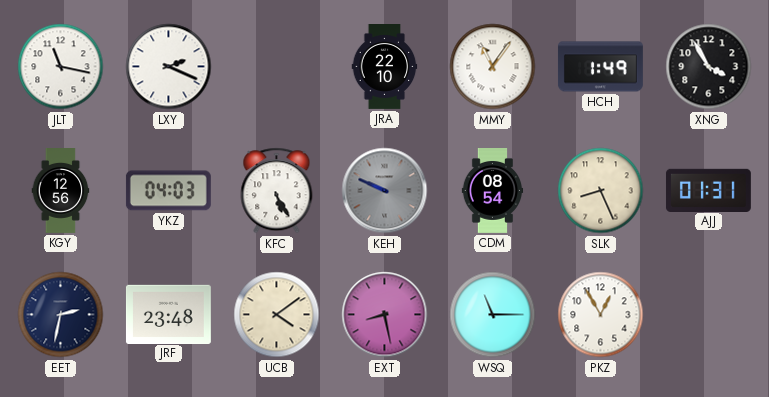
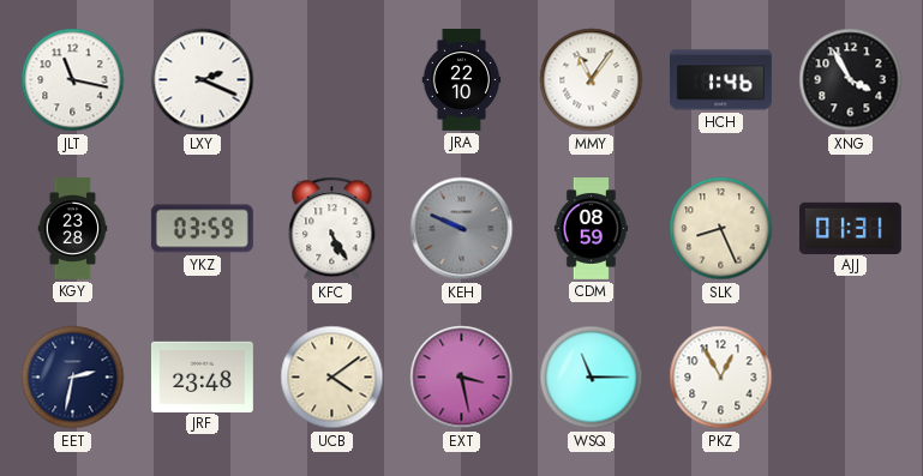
HCH: 1:49 -> 1:46
KGY: 12:56 -> 23:28
YKZ: 04:03 -> 03:59
CDM: 08:54 -> 08:59
EXT: 8:28 -> 3:28
